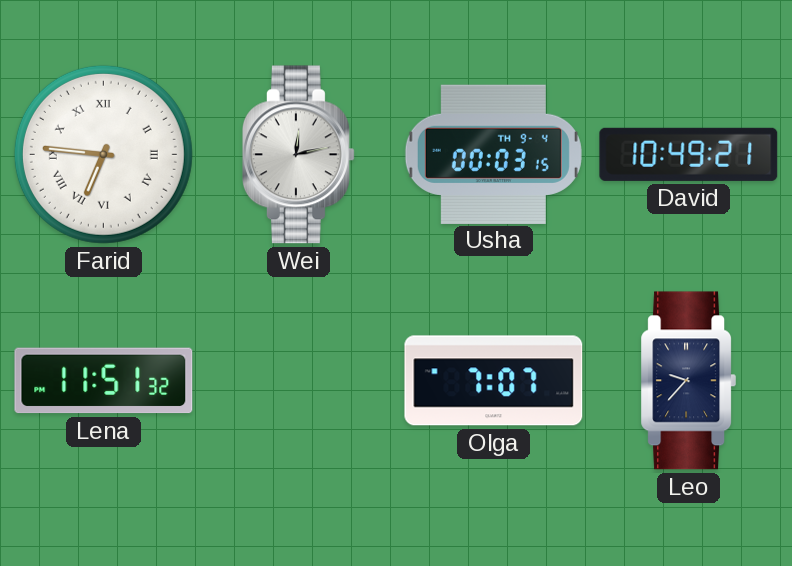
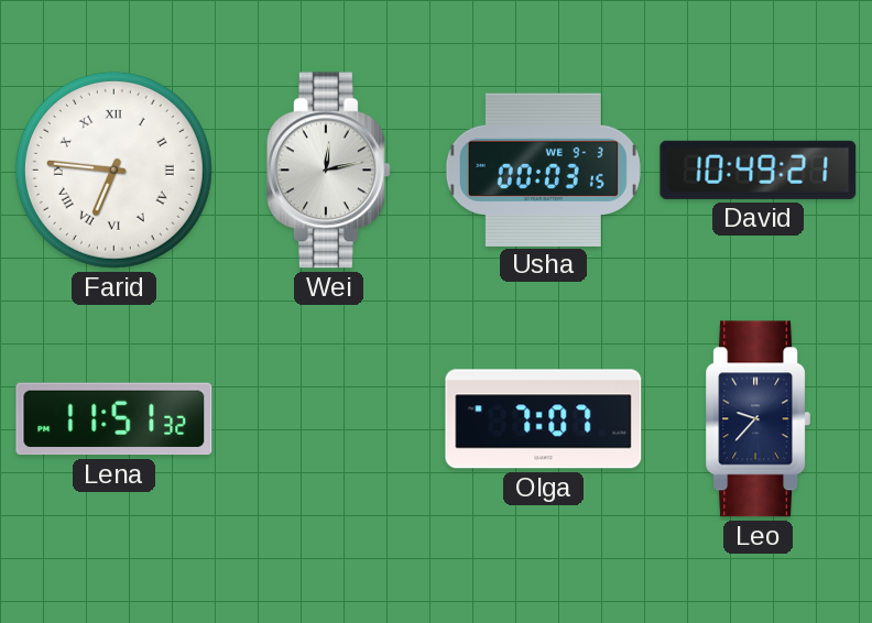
Usha date: TH 9-4 -> WE 9-3
